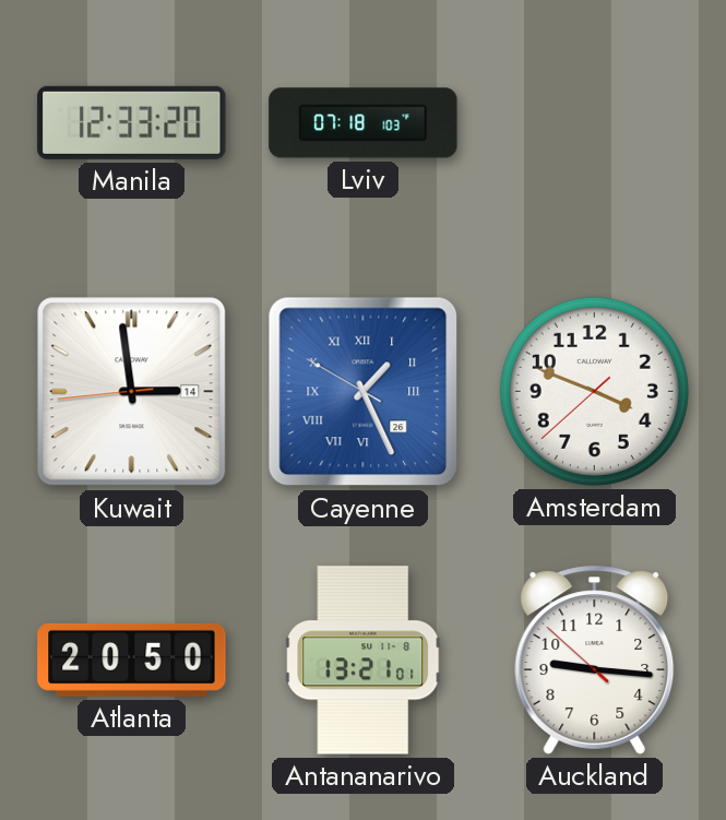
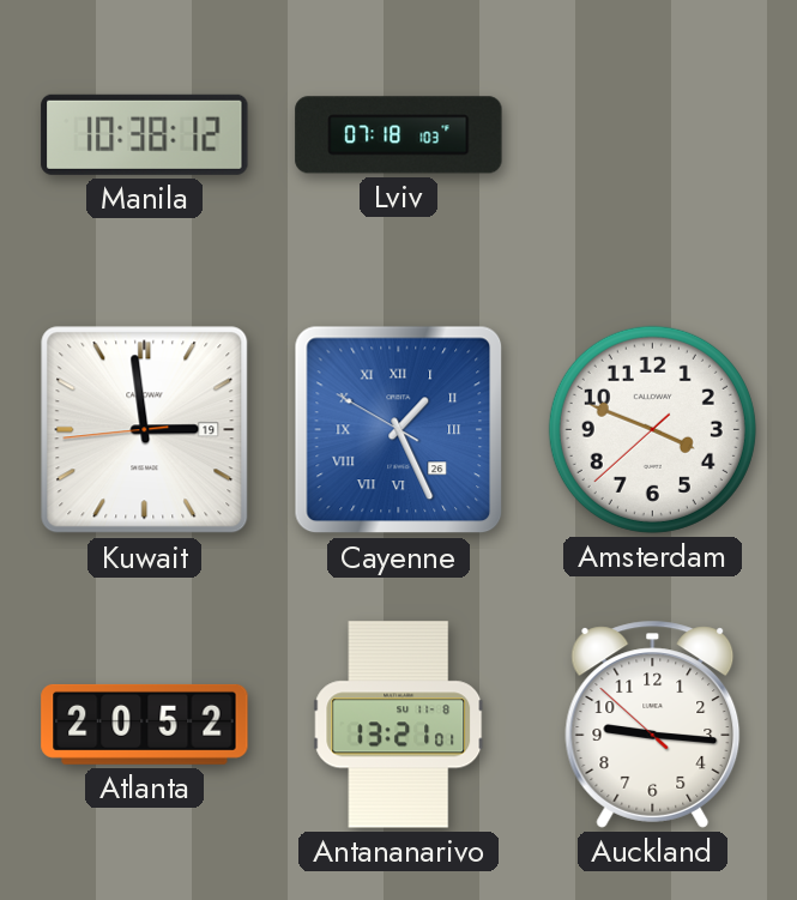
Manila: 12:33 -> 10:38
Kuwait date: 14 -> 19
Atlanta: 20:50 -> 20:52
